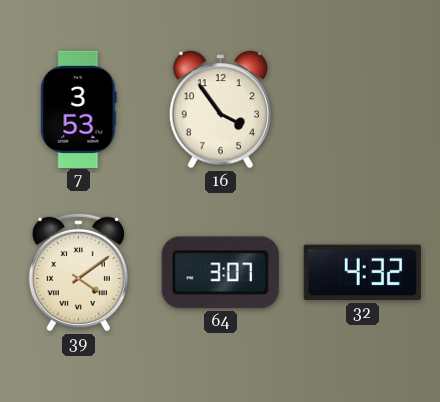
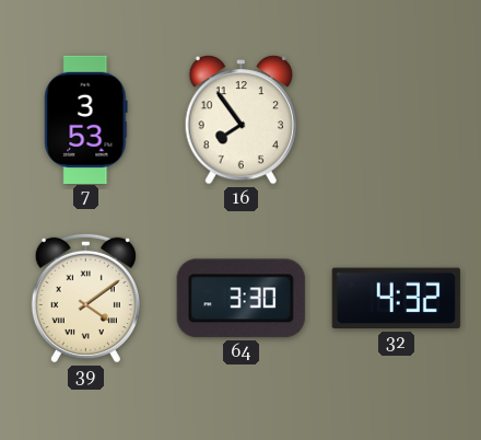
16: 3:54 -> 7:54
64: 3:07 -> 3:30
